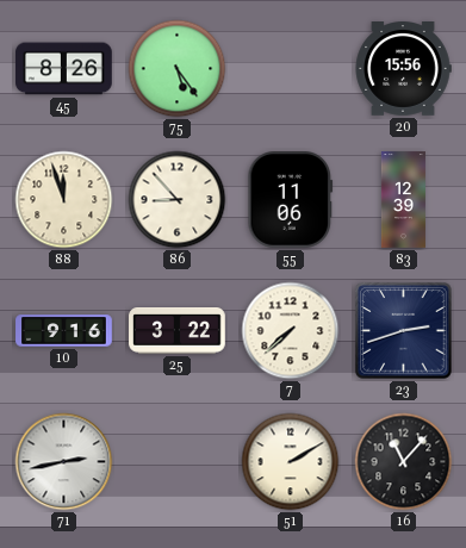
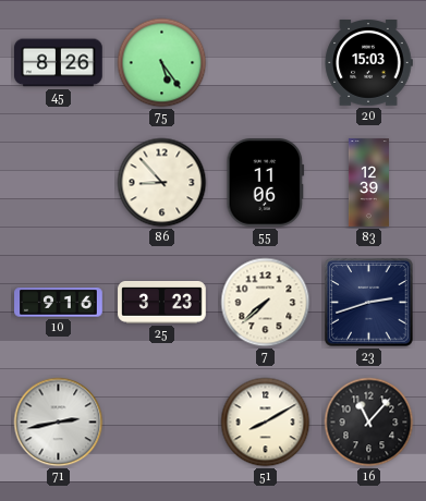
20: 15:56 -> 15:03
88: 11:57 -> none
25: 3:22 -> 3:23
51: 2:10 -> 8:10
